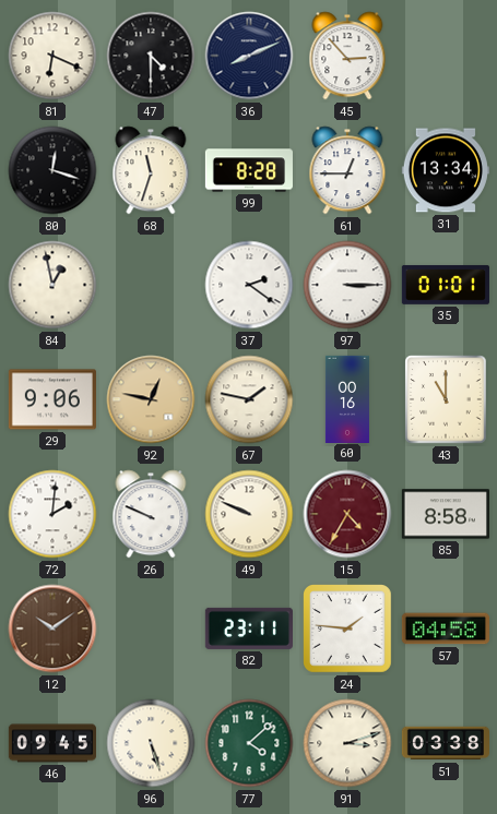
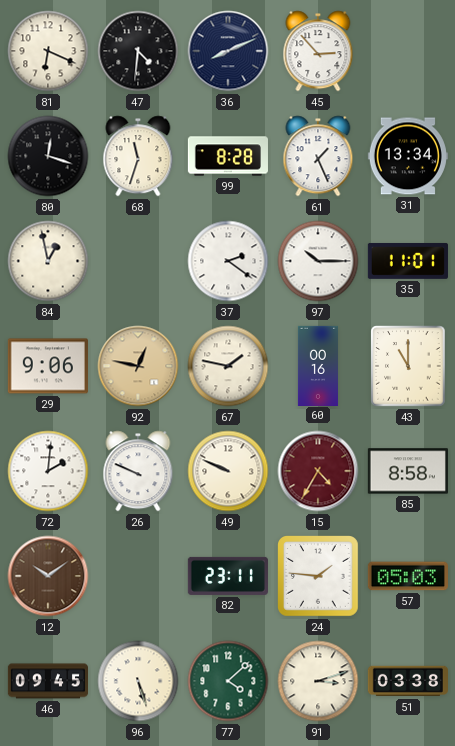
47: 4:30 -> 4:31
61: 12:45 -> 1:26
97: 3:15 -> 10:15
35: 01:01 -> 11:01
57: 04:58 -> 05:03
